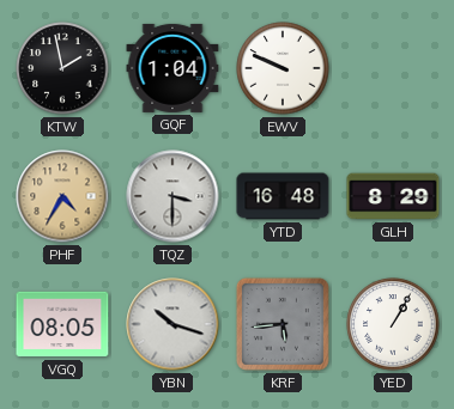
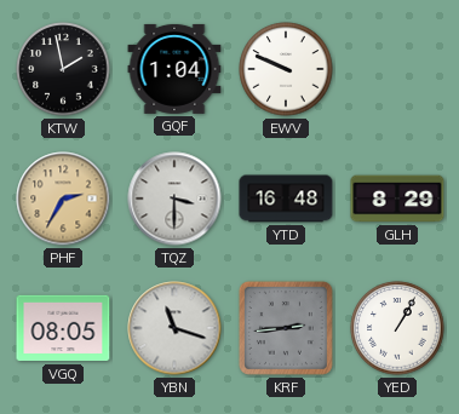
PHF: 4:35 -> 2:35
YBN: 10:18 -> 11:18
KRF: 5:44 -> 2:44
